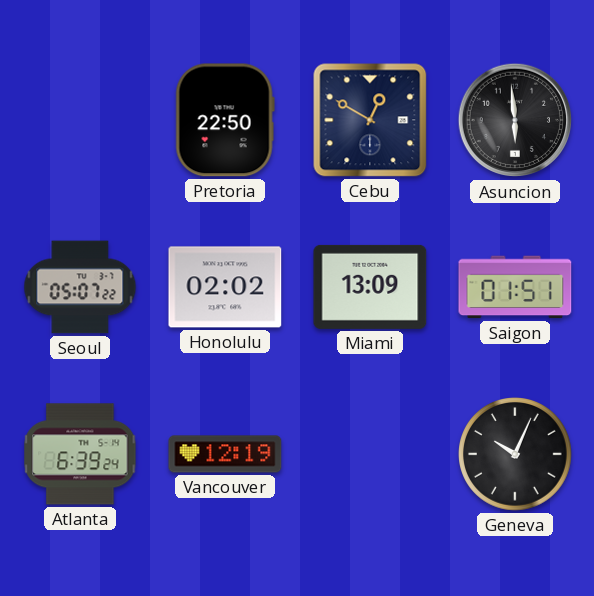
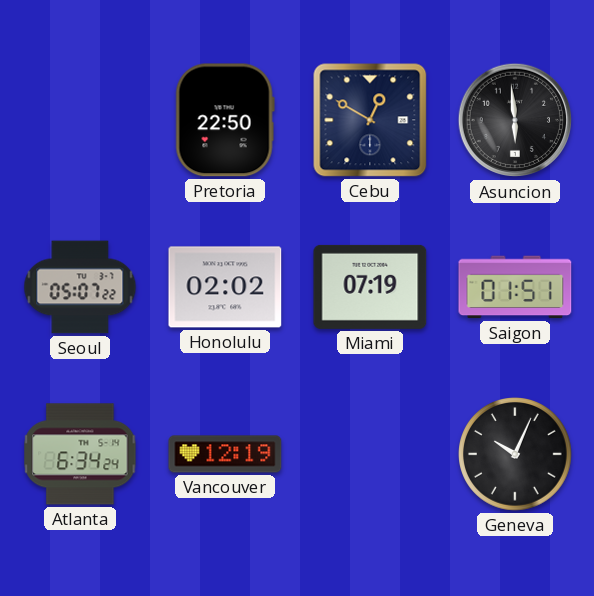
Miami: 13:09 -> 07:19
Atlanta: 6:39 -> 6:34
